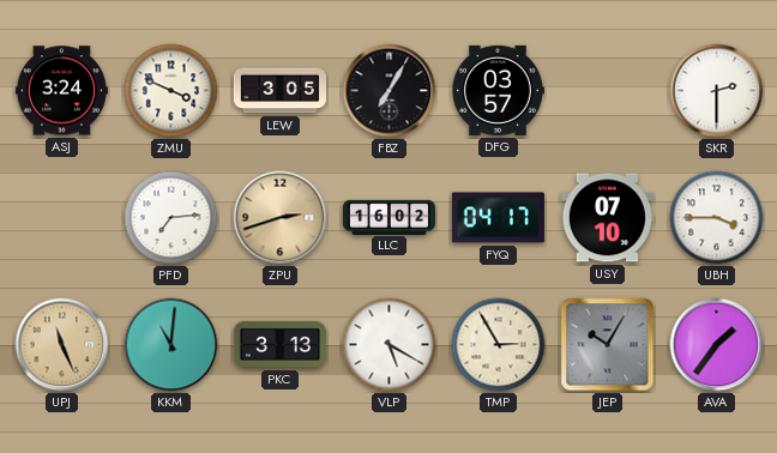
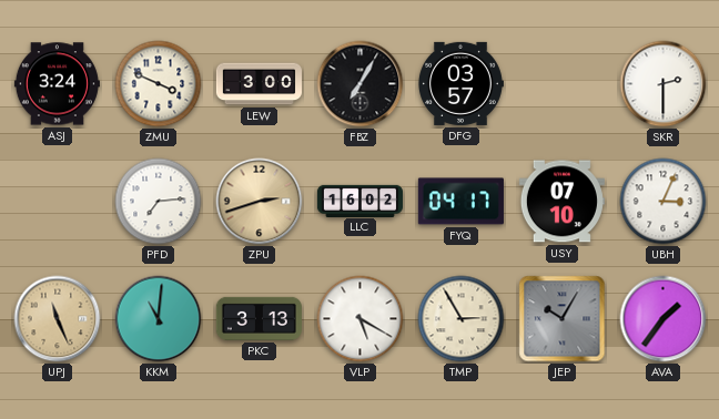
LEW: 3:05 -> 3:00
UBH: 3:45 -> 3:04
